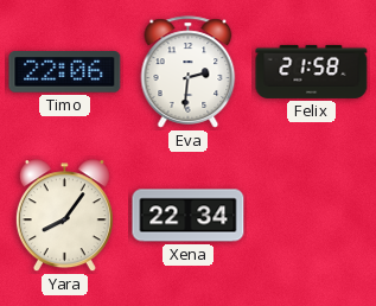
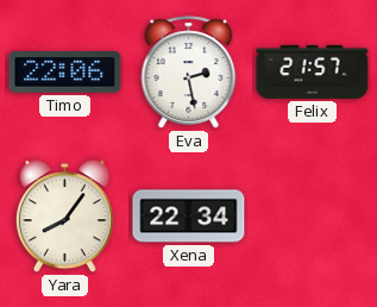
Eva: 2:31 -> 2:28
Felix: 21:58 -> 21:57
